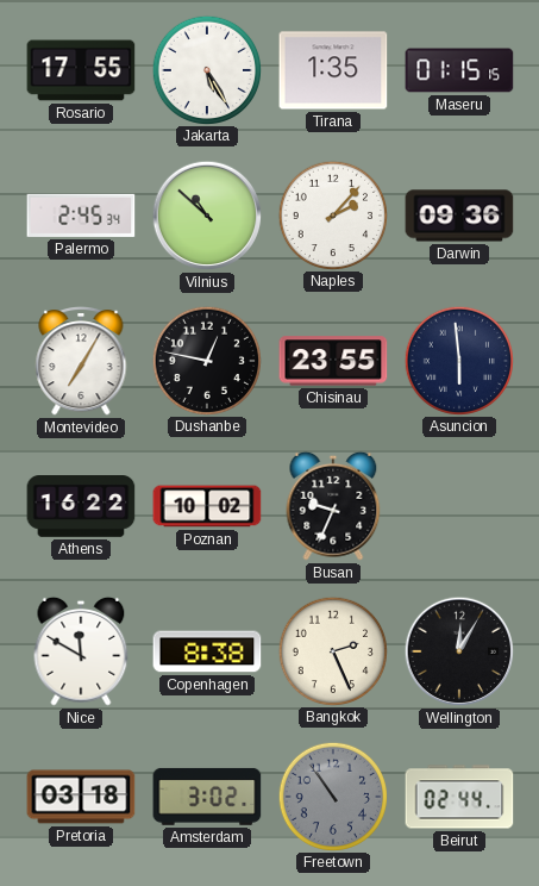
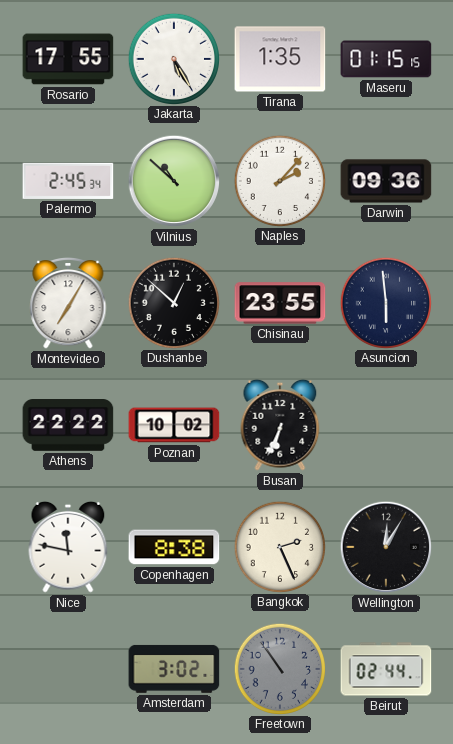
Dushanbe: 12:47 -> 12:52
Athens: 16:22 -> 22:22
Busan: 9:34 -> 6:34
Nice: 11:50 -> 11:47
Pretoria: 03:18 -> none
